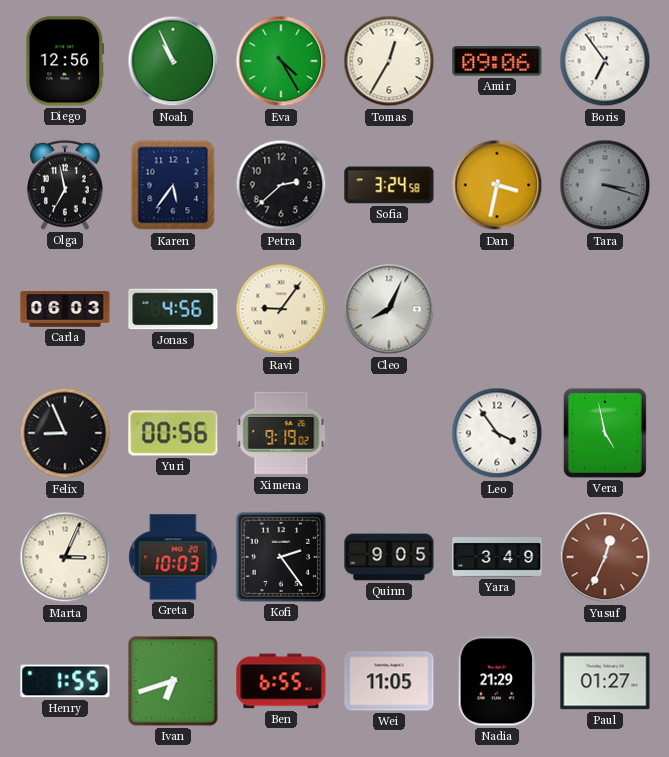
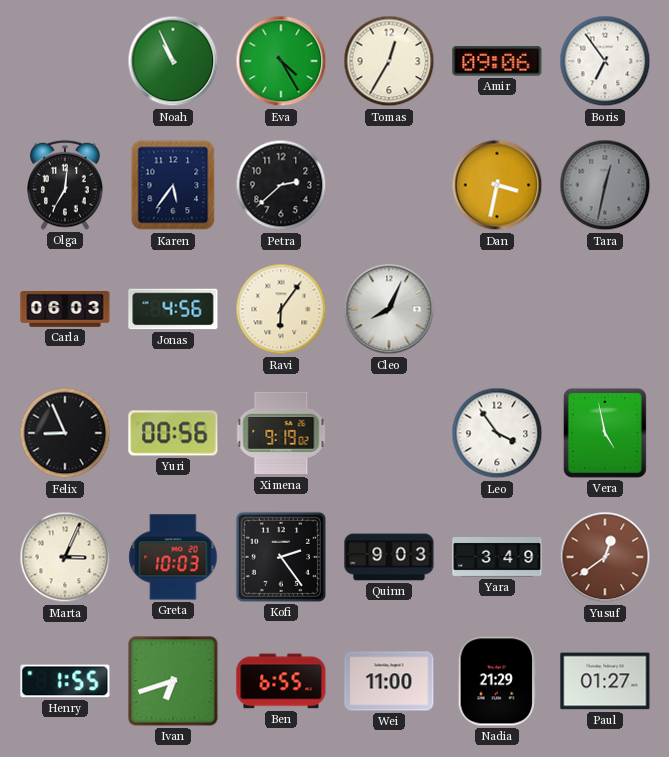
Diego: 12:56 -> none
Olga: 6:58 -> 7:01
Sofia: 3:24 -> none
Tara: 3:18 -> 12:32
Ravi: 9:06 -> 6:06
Quinn: 9:05 -> 9:03
Yusuf: 12:34 -> 12:39
Wei: 11:05 -> 11:00
